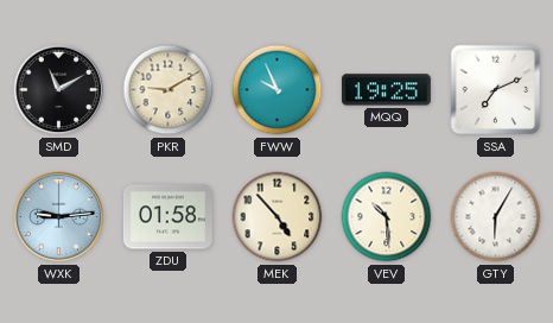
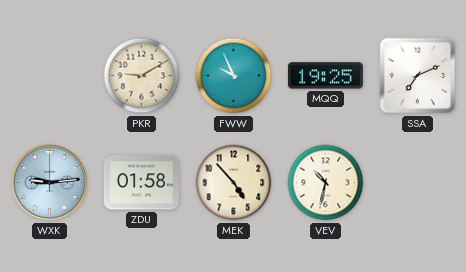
SMD: 11:10 -> none
VEV: 10:29 -> 10:32
GTY: 6:05 -> none
